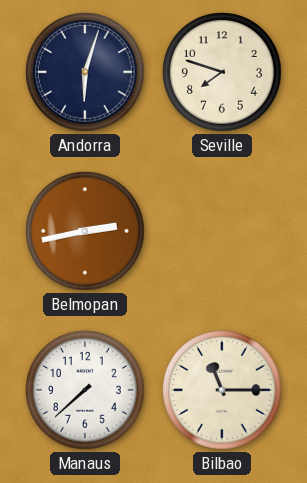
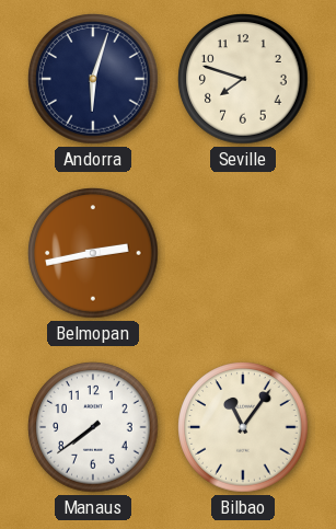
Manaus: 7:38 -> 7:39
Bilbao: 11:15 -> 11:06
